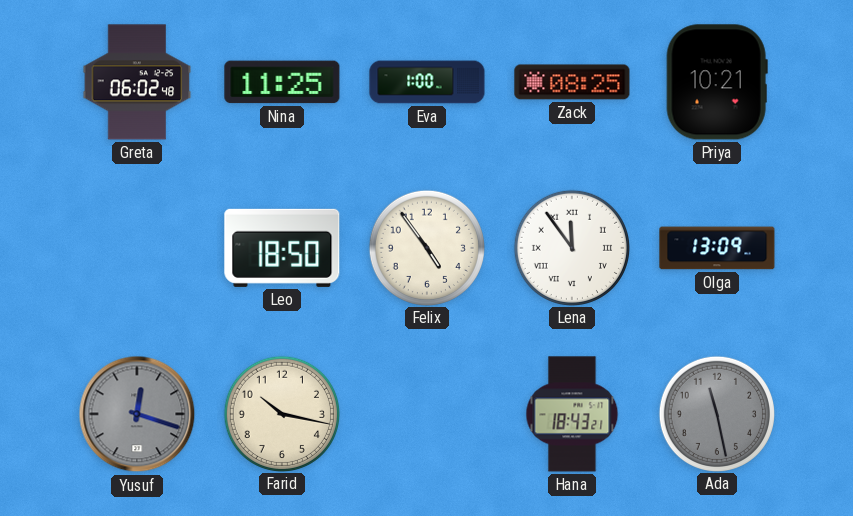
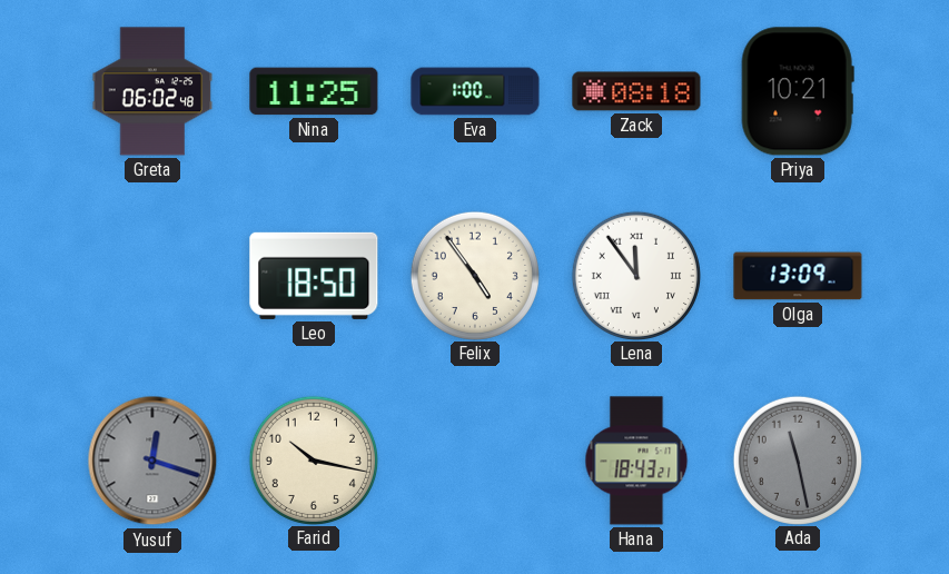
Zack: 08:25 -> 08:18
